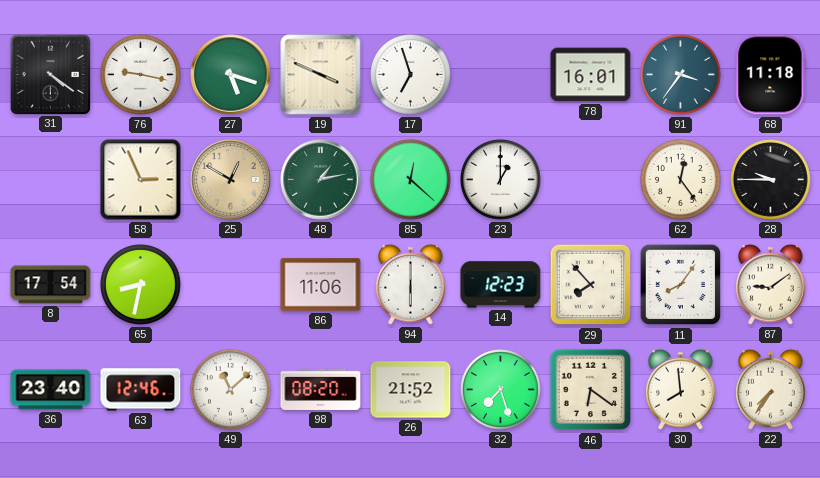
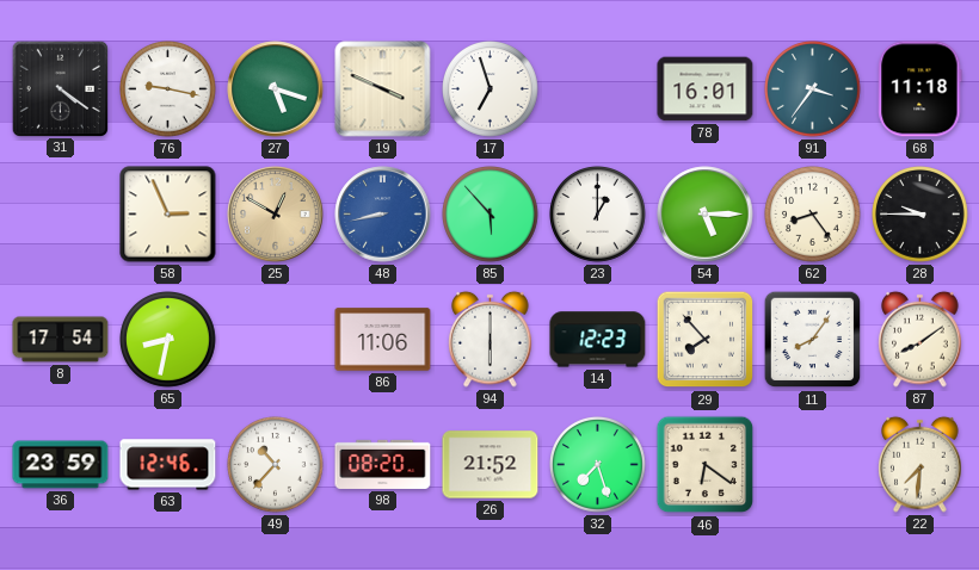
48: 1:13 -> 8:43
48 dial: green -> blue
85: 12:22 -> 5:53
54: none -> 5:15
62: 12:24 -> 8:24
87: 9:09 -> 8:09
36: 23:40 -> 23:59
49: 11:08 -> 10:37
30: 7:59 -> none
22: 7:36 -> 7:31
